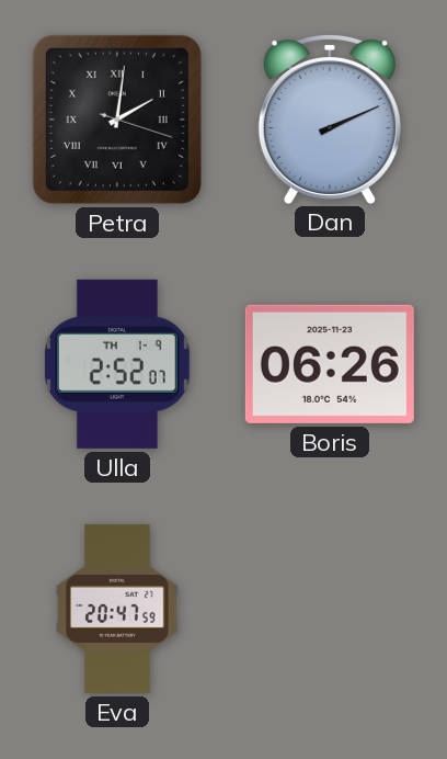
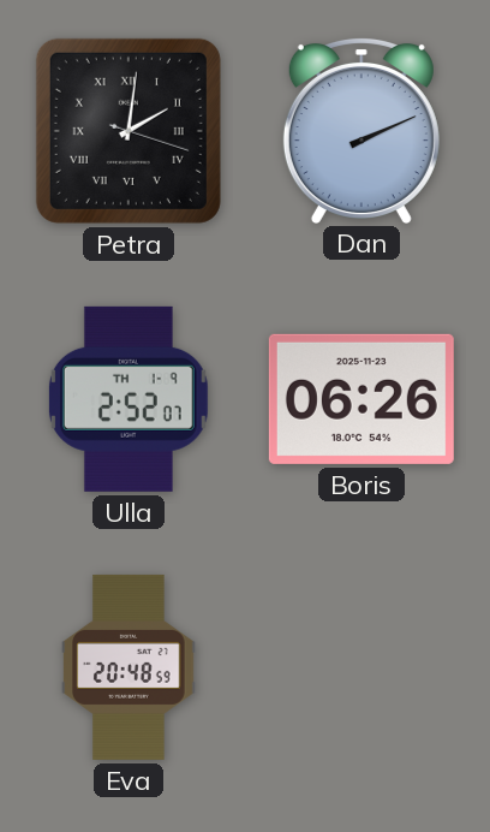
Eva: 20:47 -> 20:48
